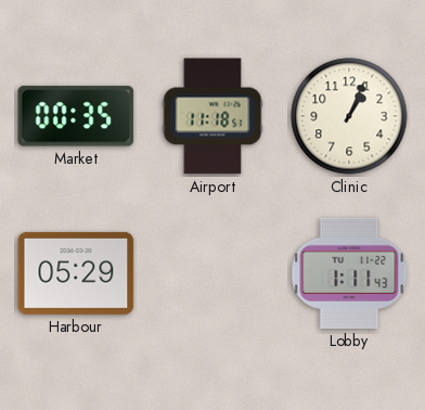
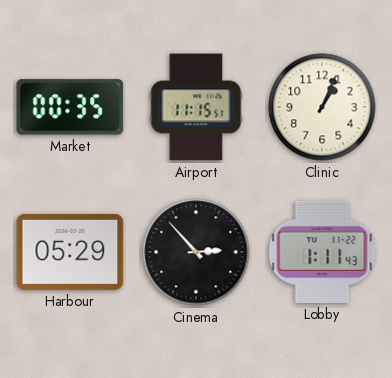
Airport: 11:18 -> 11:15
Cinema: none -> 2:53
